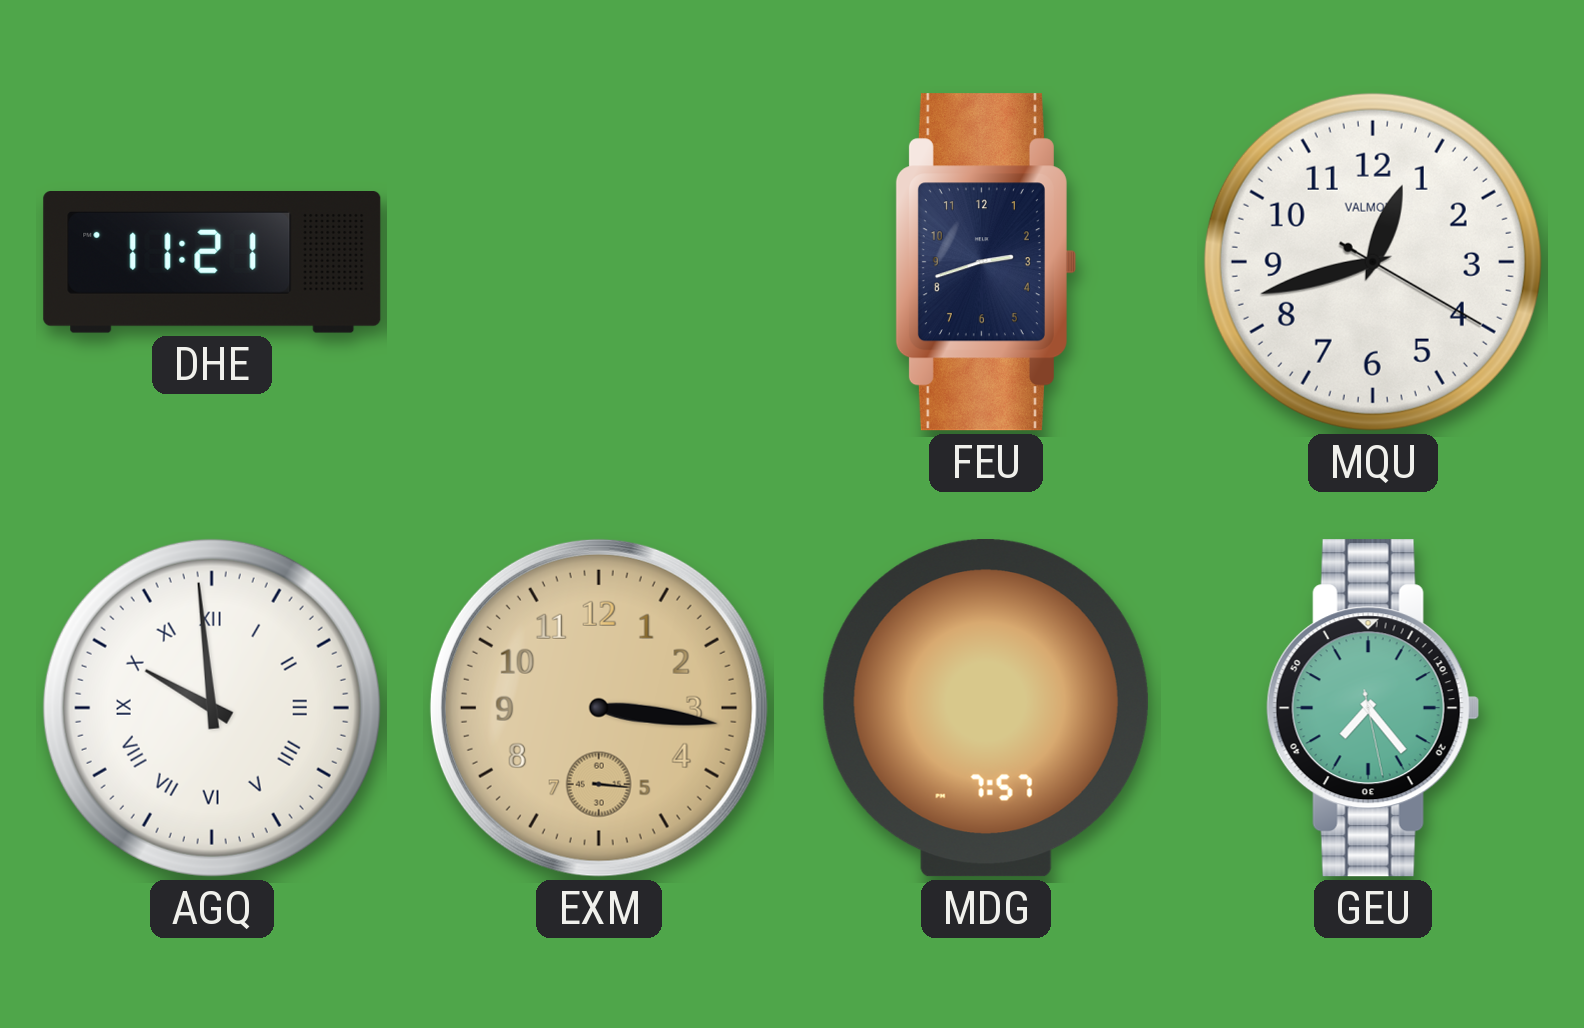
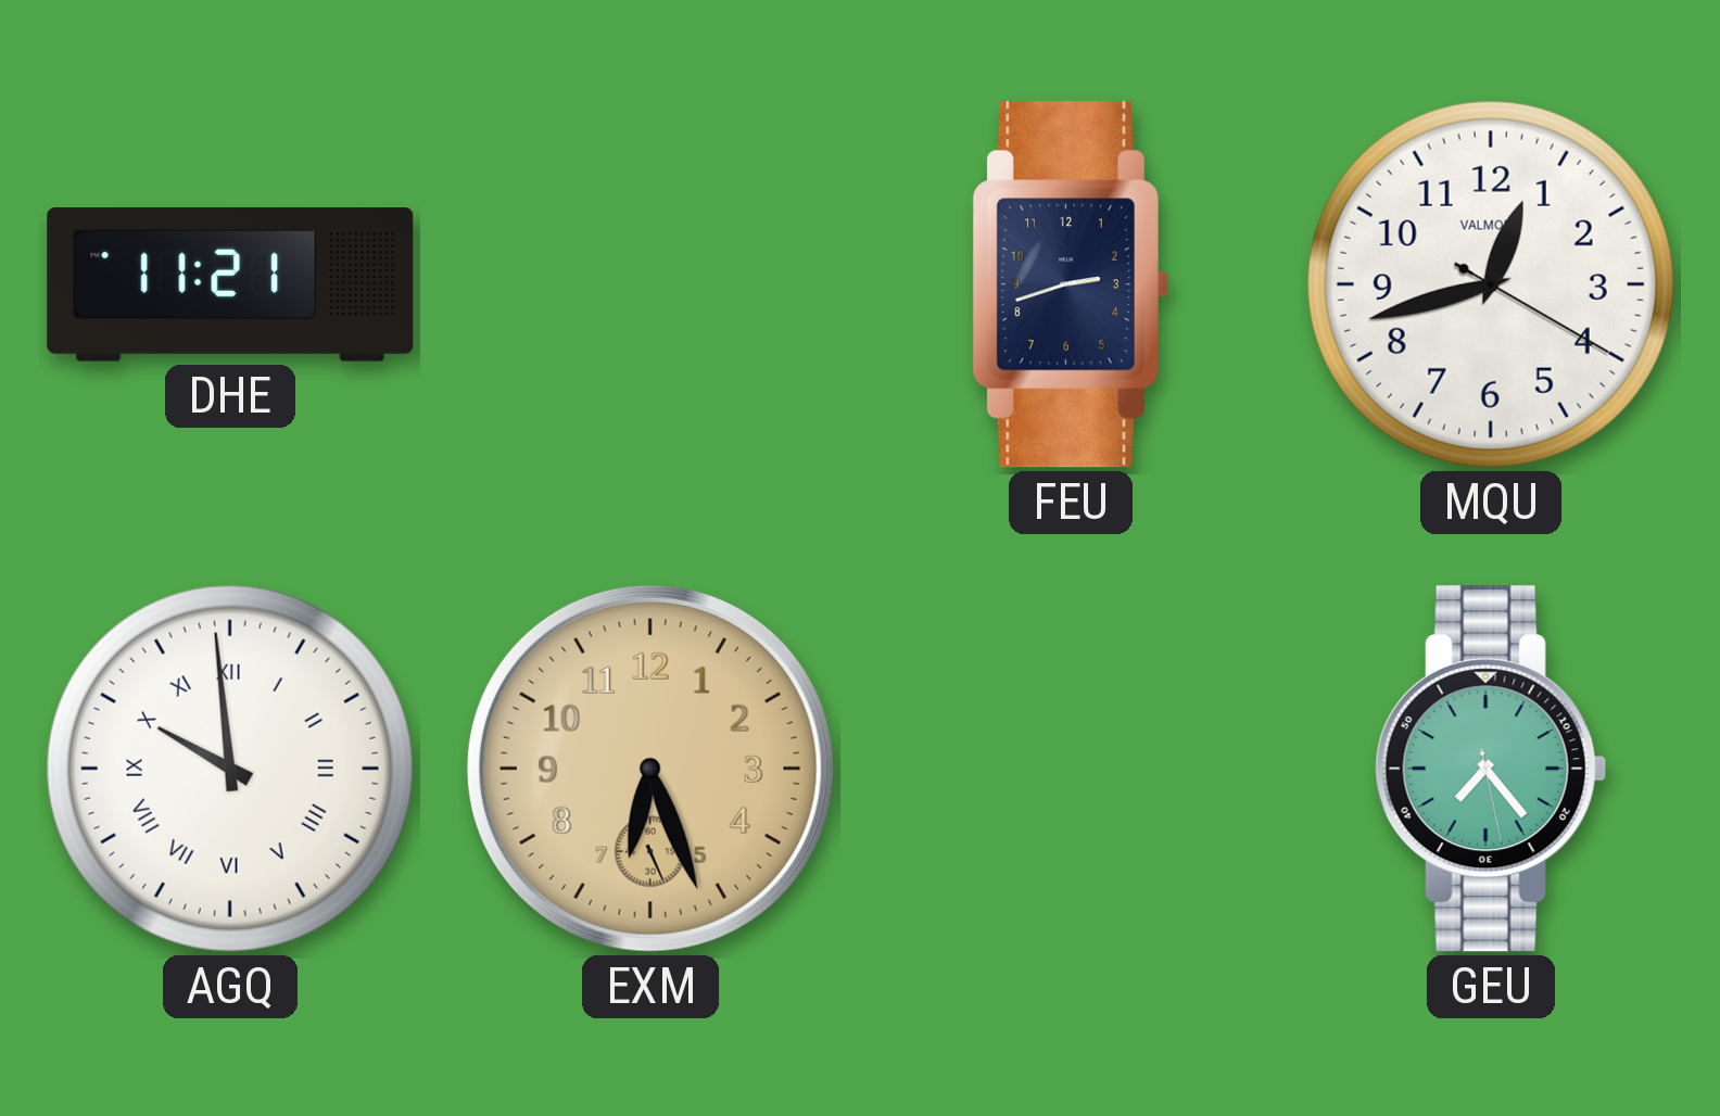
EXM: 3:16 -> 6:26
MDG: 7:57 -> none
